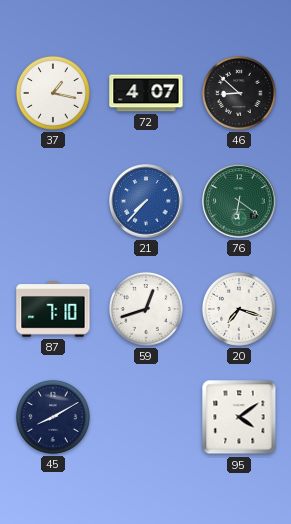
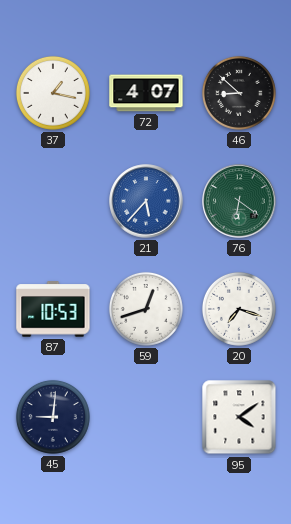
21: 7:37 -> 5:37
87: 7:10 -> 10:53
45: 8:10 -> 9:01
